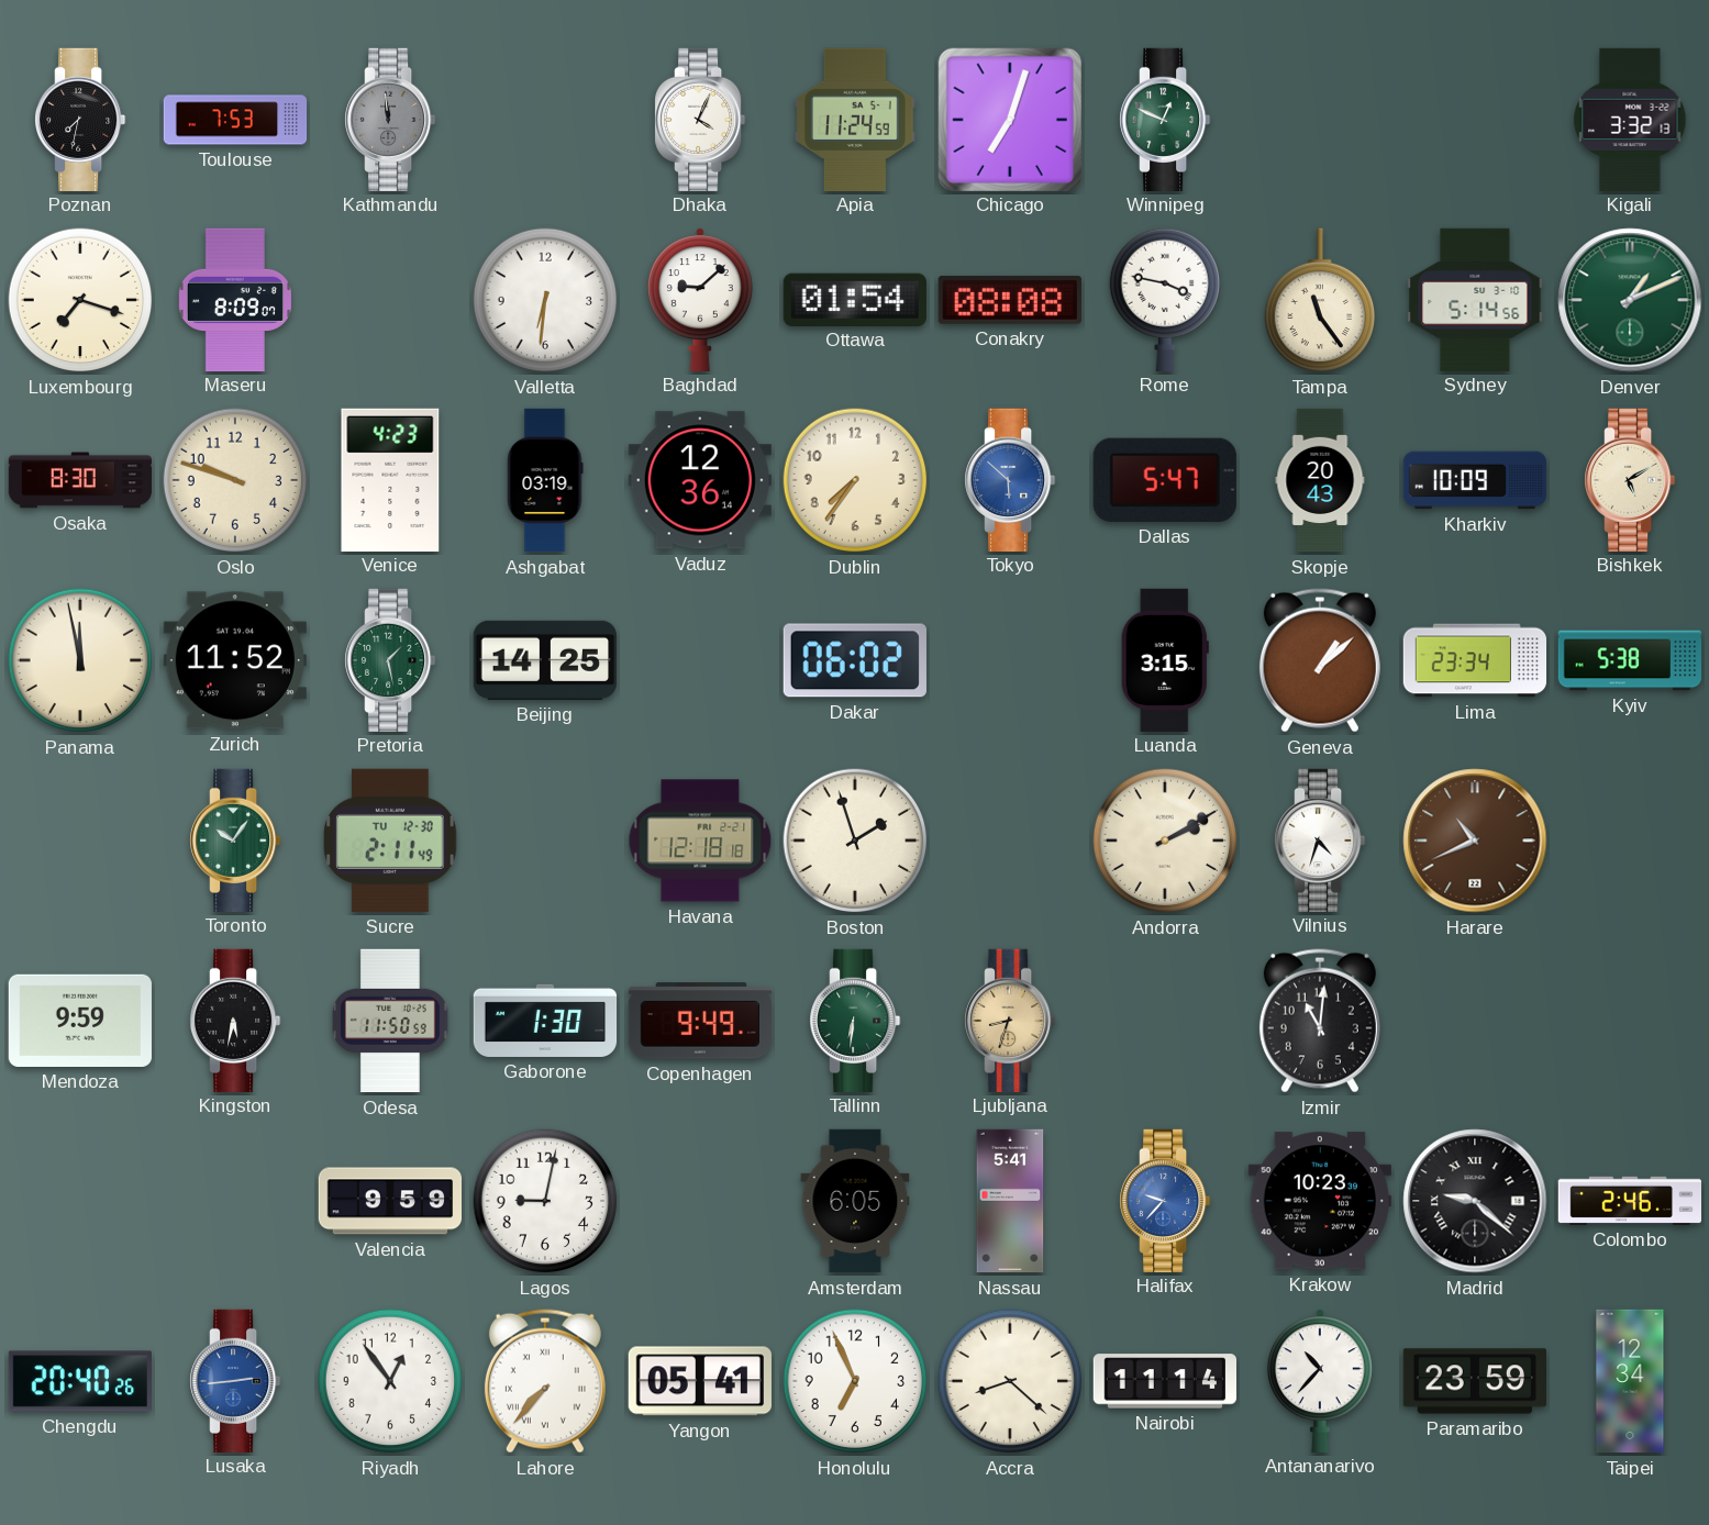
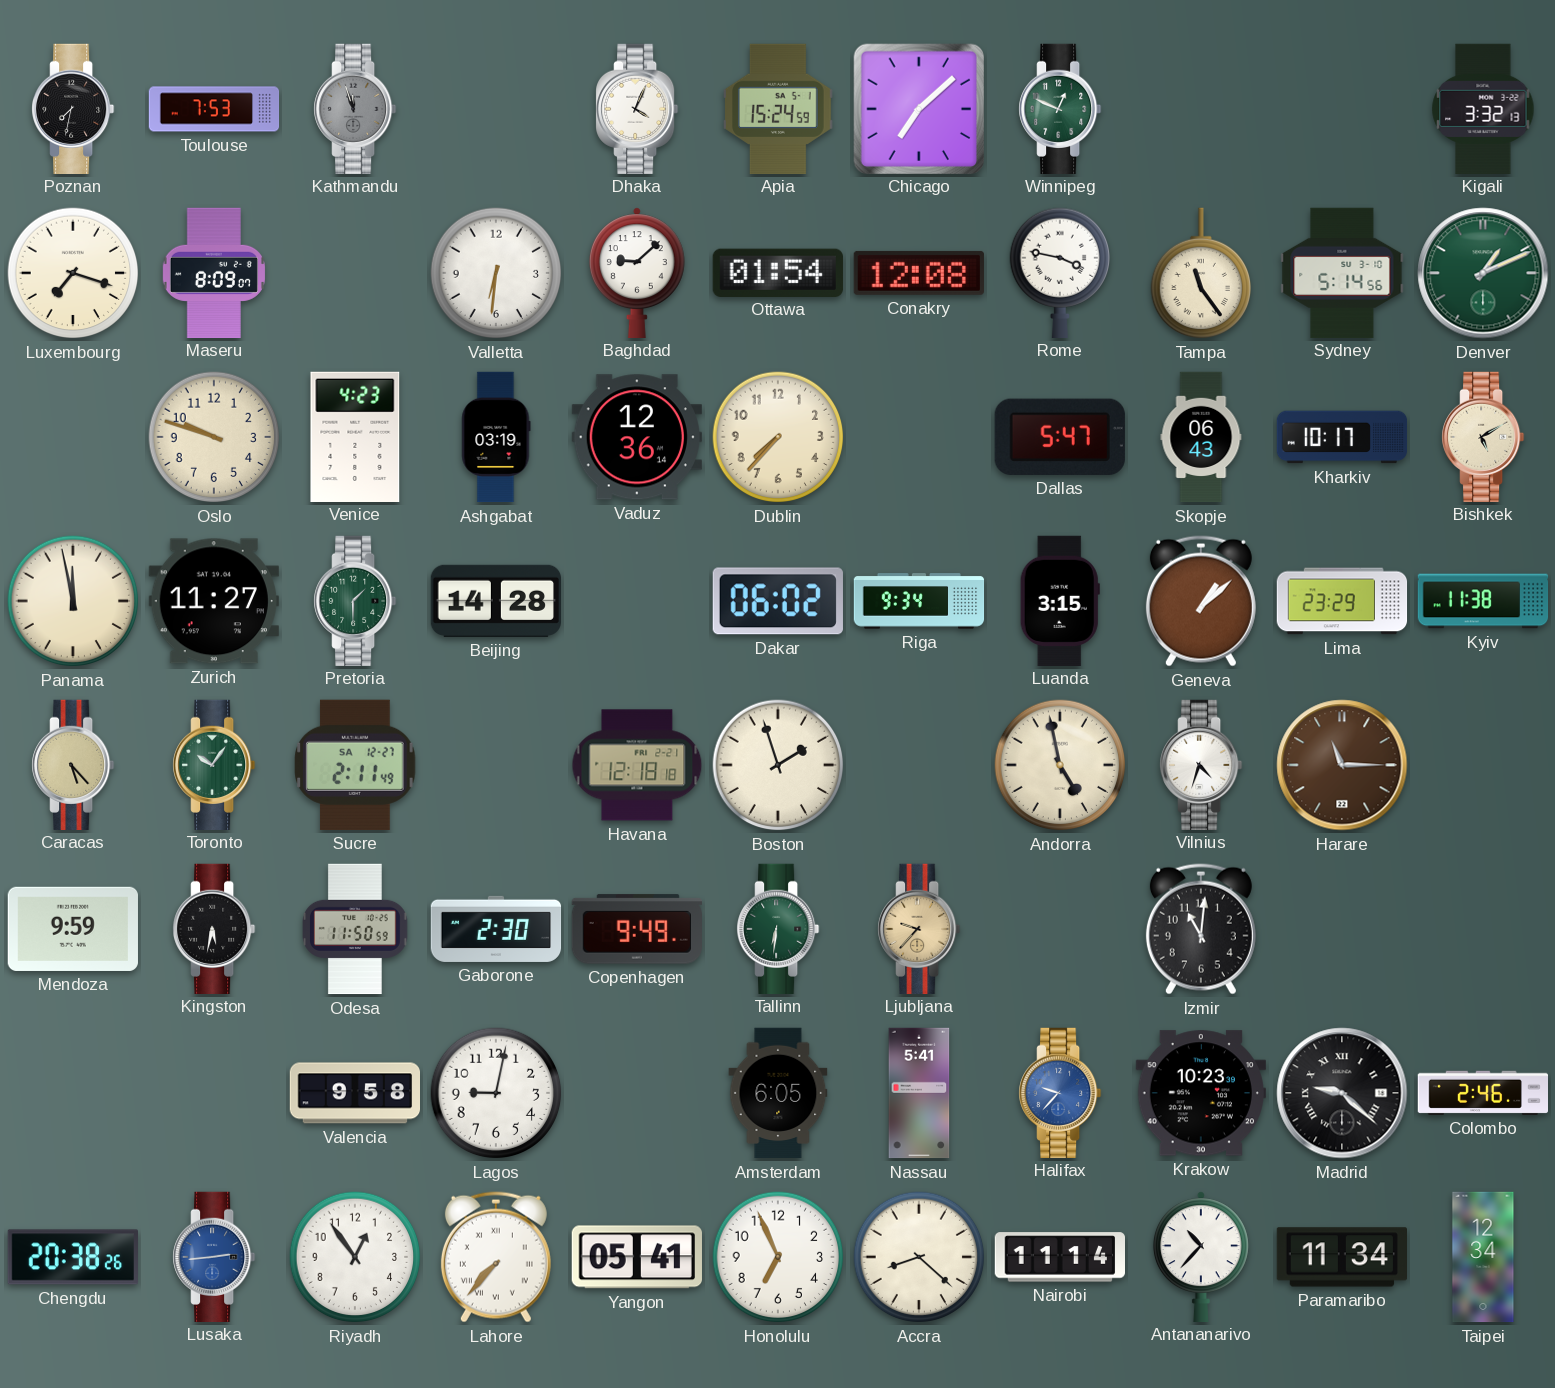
Kathmandu: 11:59 -> 11:57
Apia: 11:24 -> 15:24
Chicago: 7:03 -> 7:08
Conakry: 08:08 -> 12:08
Osaka: 8:30 -> none
Dublin: 7:36 -> 7:37
Tokyo: 5:52 -> none
Skopje: 20:43 -> 06:43
Kharkiv: 10:09 -> 10:17
Zurich: 11:52 -> 11:27
Pretoria: 1:28 -> 1:30
Beijing: 14:25 -> 14:28
Riga: none -> 9:34
Lima: 23:34 -> 23:29
Kyiv: 5:38 -> 11:38
Caracas: none -> 5:23
Sucre date: TU 12-30 -> SA 12-27
Andorra: 2:10 -> 4:58
Harare: 10:41 -> 11:15
Gaborone: 1:30 -> 2:30
Ljubljana: 8:33 -> 9:37
Valencia: 9:59 -> 9:58
Chengdu: 20:40 -> 20:38
Paramaribo: 23:59 -> 11:34
